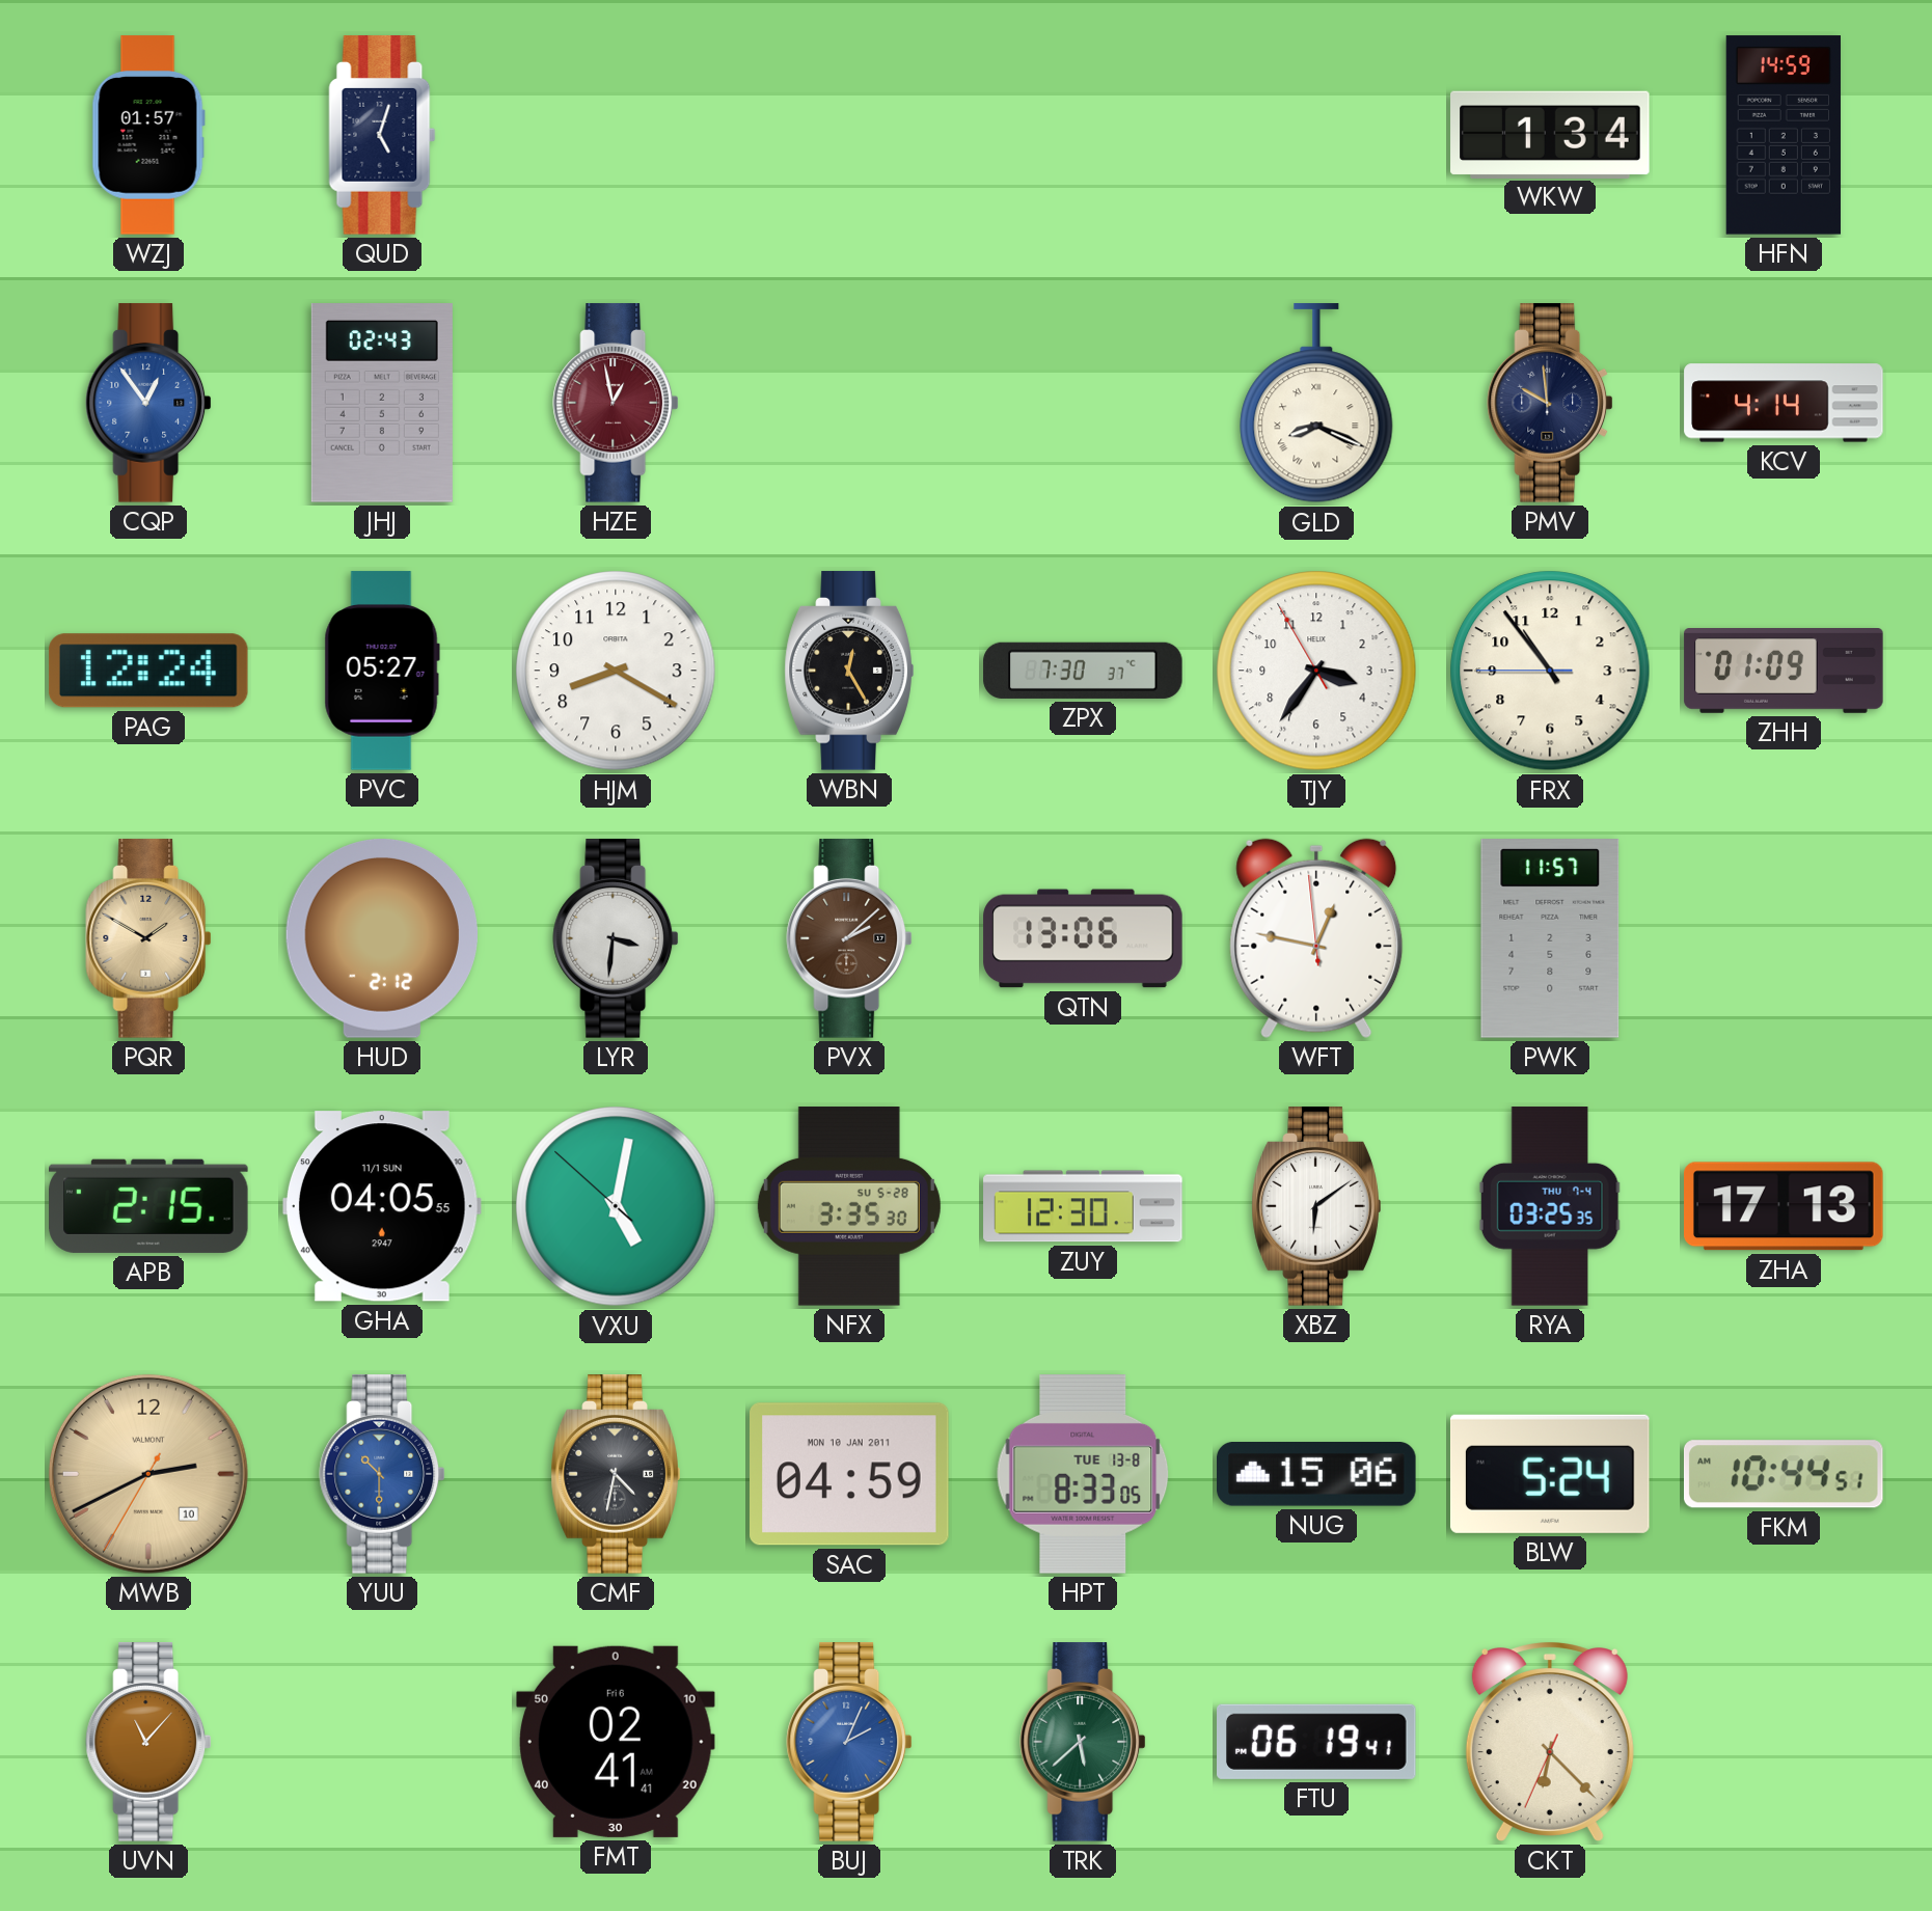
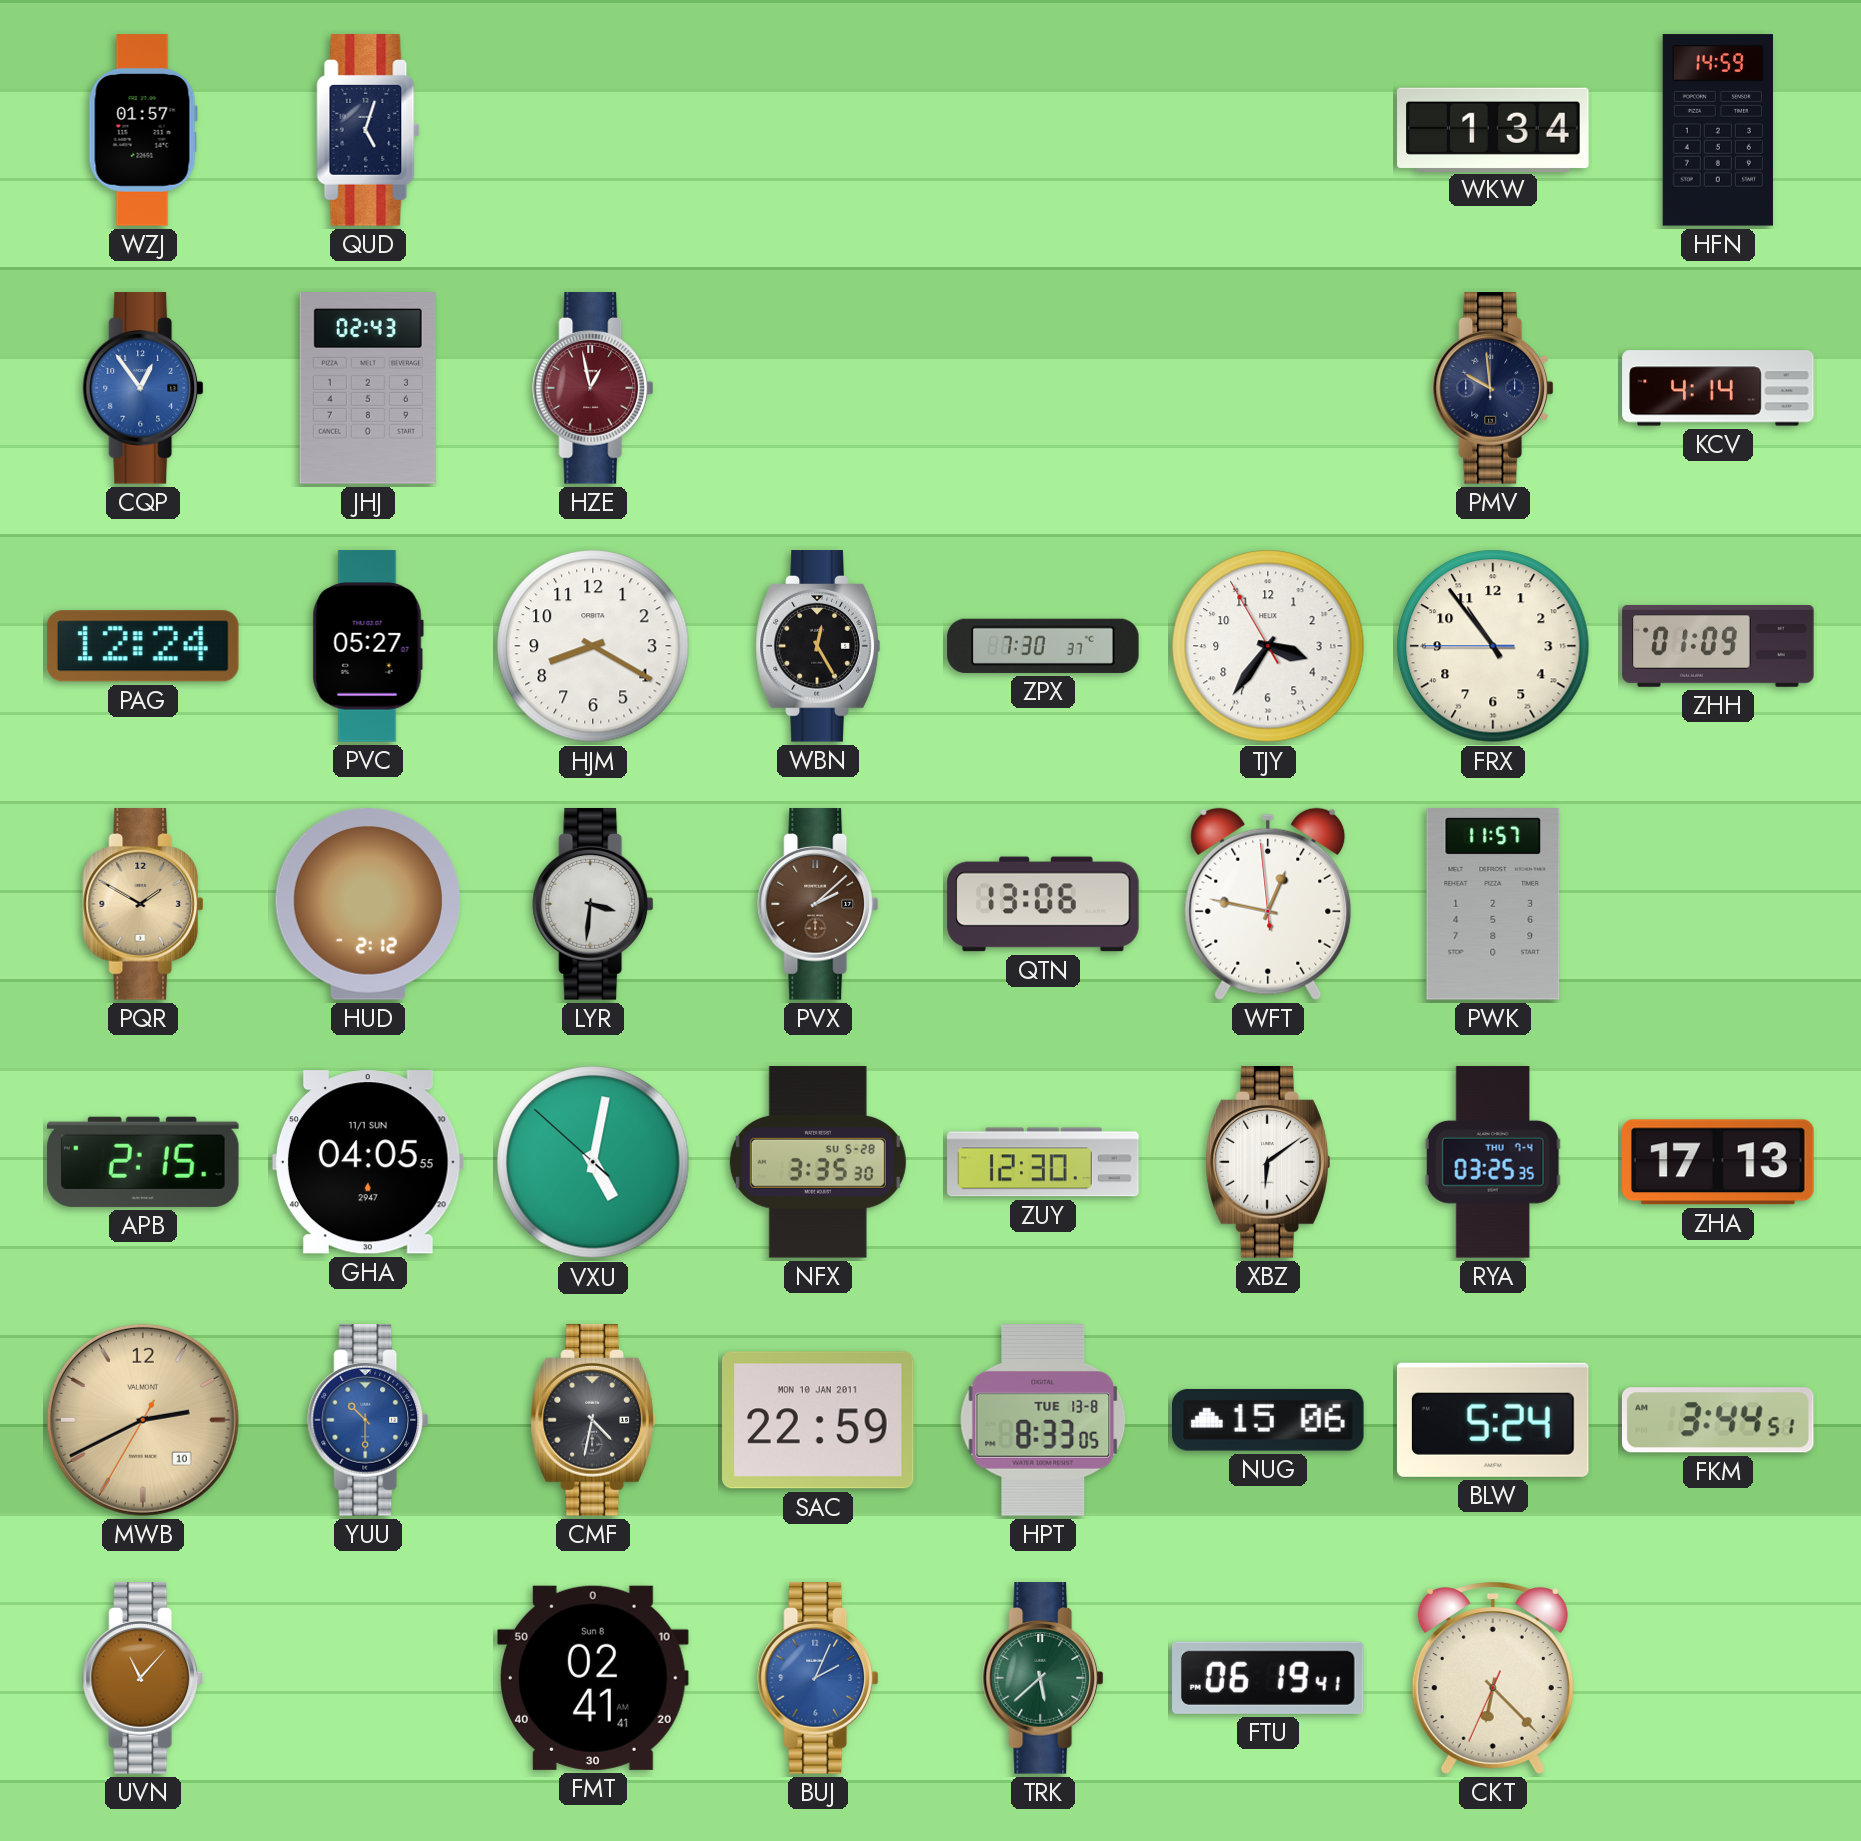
GLD: 8:19 -> none
SAC: 04:59 -> 22:59
FKM: 10:44 -> 3:44
FMT date: Fri 6 -> Sun 8
